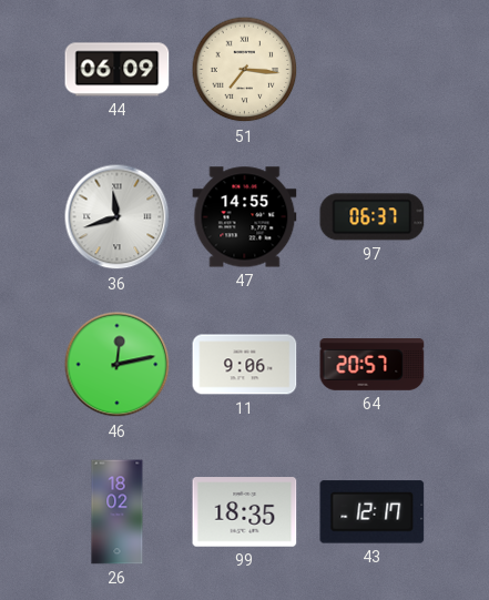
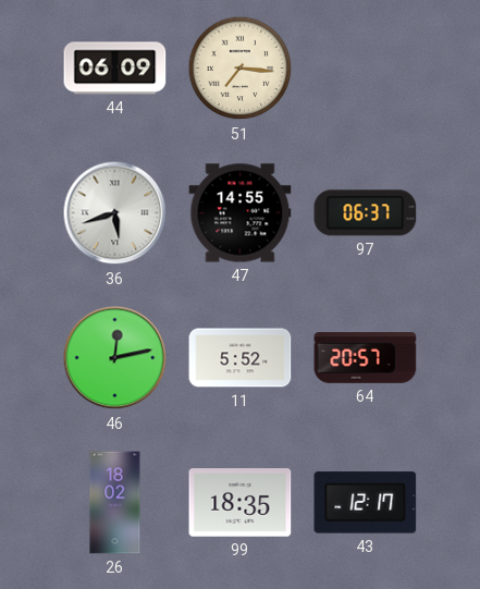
36: 11:42 -> 5:42
11: 9:06 -> 5:52
